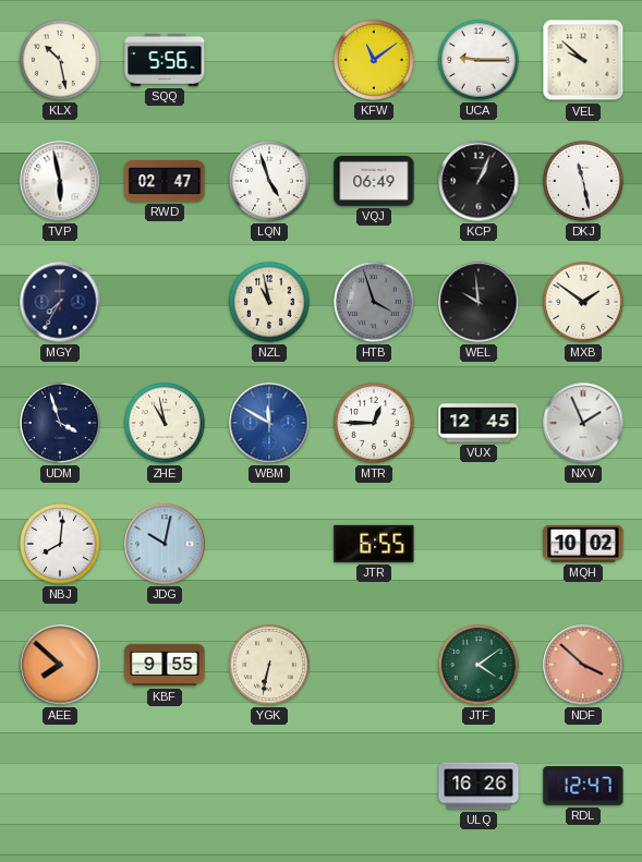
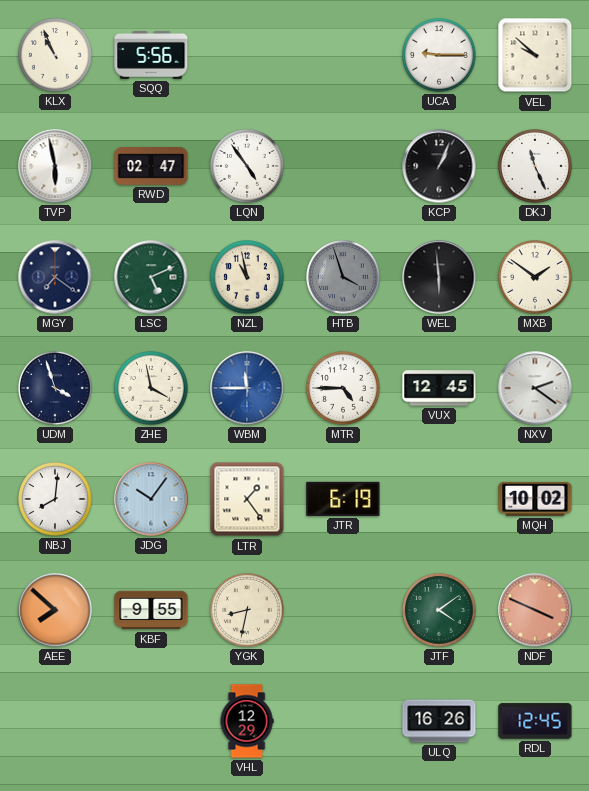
KLX: 10:28 -> 10:56
KFW: 11:09 -> none
LQN: 4:57 -> 4:54
VQJ: 06:49 -> none
DKJ: 11:28 -> 11:26
MGY: 7:35 -> 7:21
LSC: none -> 5:11
WEL: 9:59 -> 5:59
ZHE: 10:58 -> 3:58
WBM: 11:50 -> 11:45
MTR: 12:45 -> 4:45
NXV: 1:56 -> 2:21
JDG: 10:02 -> 10:06
LTR: none -> 1:24
JTR: 6:55 -> 6:19
YGK: 6:32 -> 8:32
NDF: 3:52 -> 3:49
VHL: none -> 12:29
RDL: 12:47 -> 12:45
